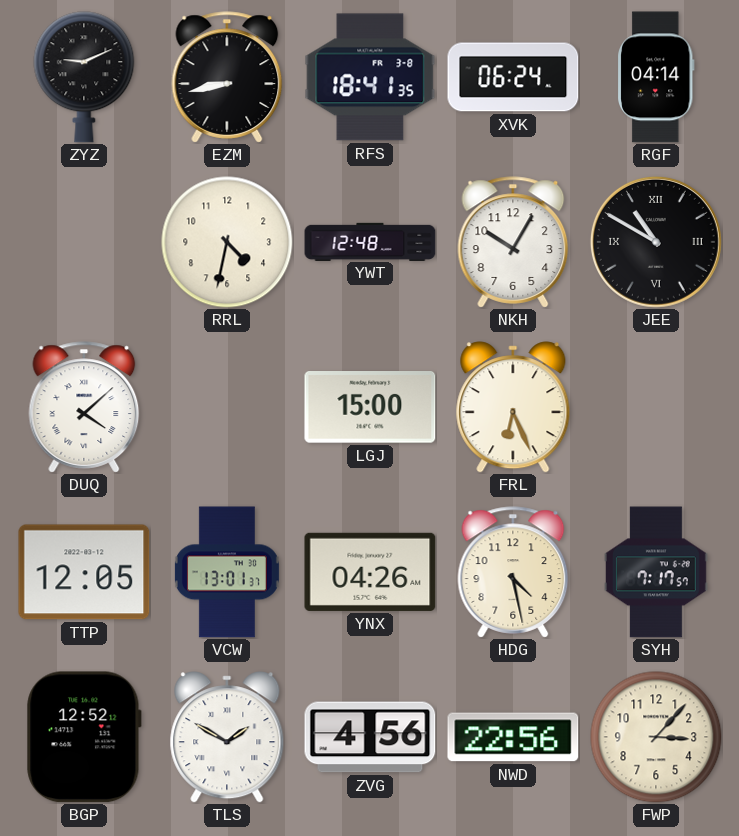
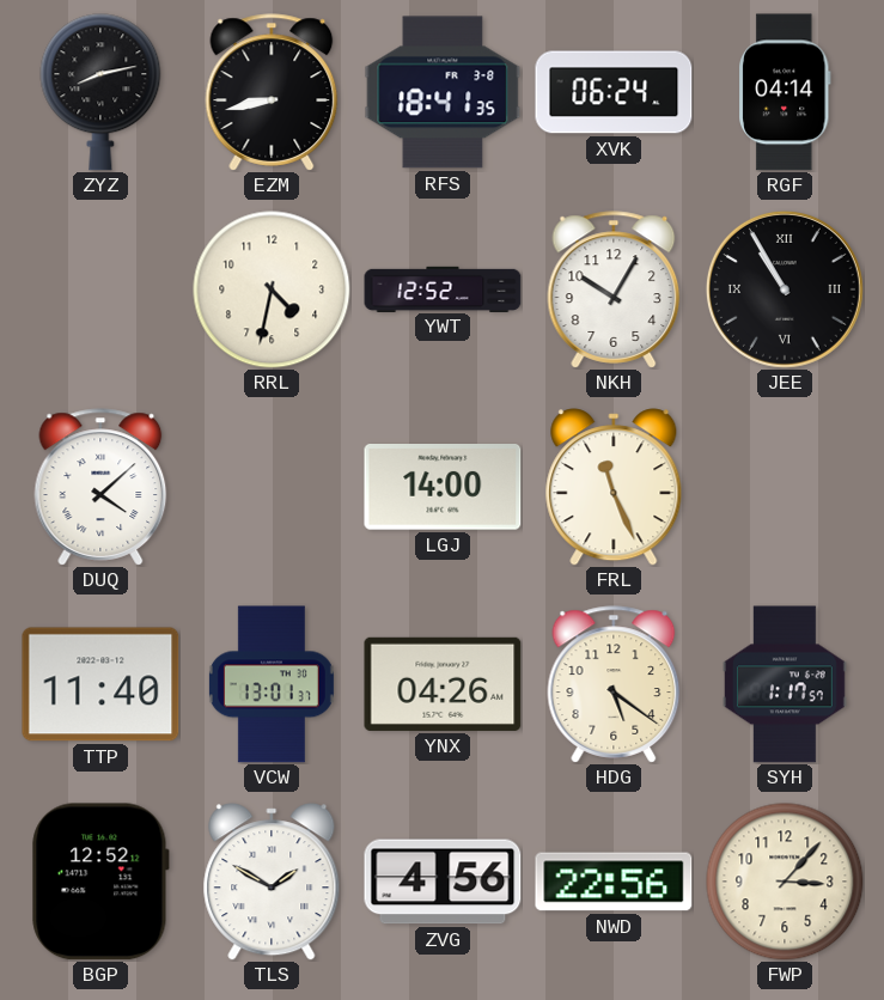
ZYZ: 9:11 -> 8:13
YWT: 12:48 -> 12:52
JEE: 10:50 -> 10:55
LGJ: 15:00 -> 14:00
FRL: 6:26 -> 11:26
TTP: 12:05 -> 11:40
HDG: 4:28 -> 5:21
SYH: 7:17 -> 1:17
